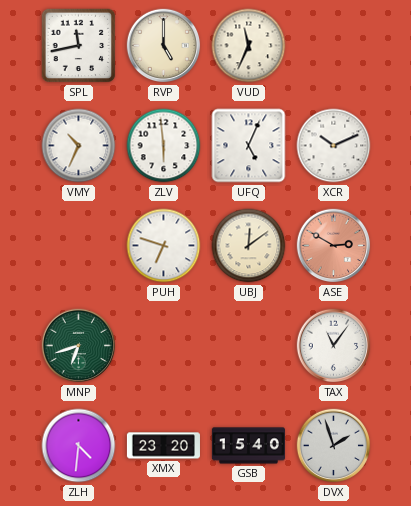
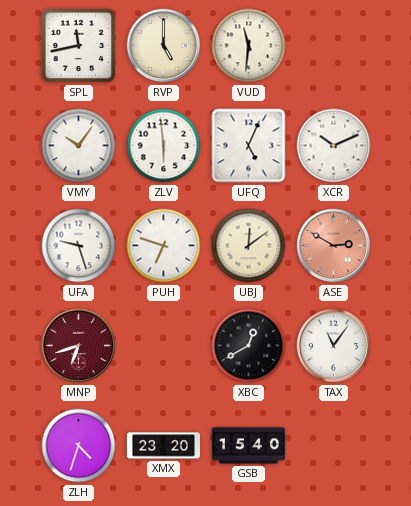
VUD: 11:34 -> 11:31
VMY: 10:34 -> 10:06
UFA: none -> 9:27
MNP dial: green -> burgundy
XBC: none -> 12:40
ZLH: 4:31 -> 4:33
DVX: 1:57 -> none
